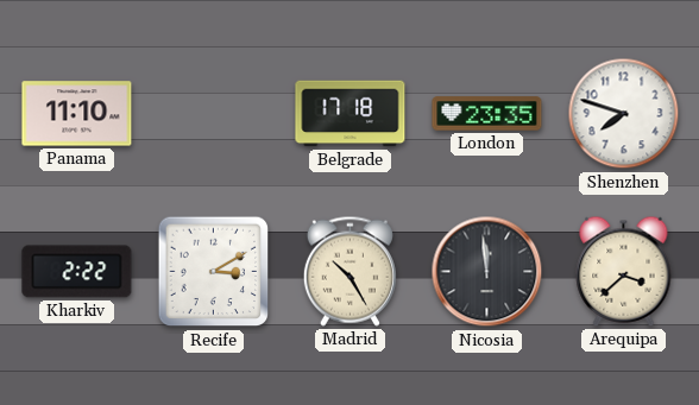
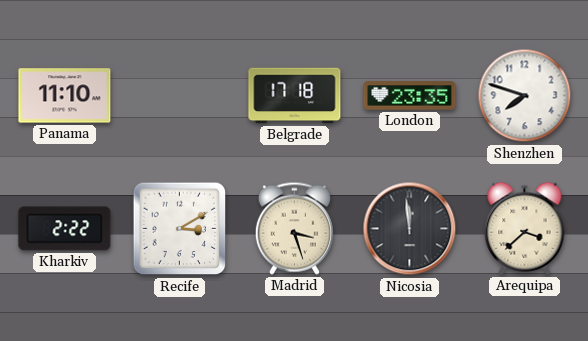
Madrid: 10:25 -> 3:27
